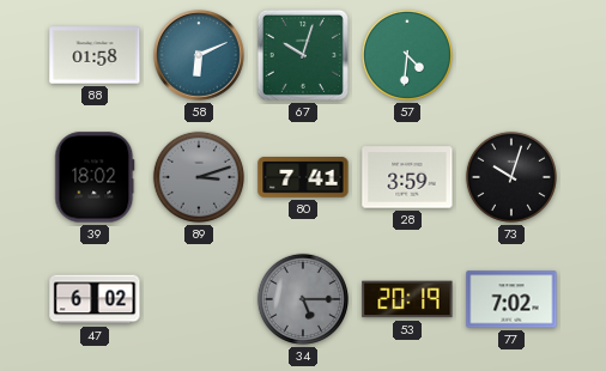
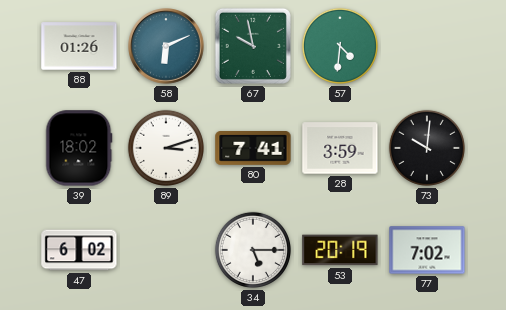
88: 01:58 -> 01:26
67: 10:03 -> 9:58
89 dial: grey -> white
73: 10:03 -> 10:01
34 dial: grey -> white
